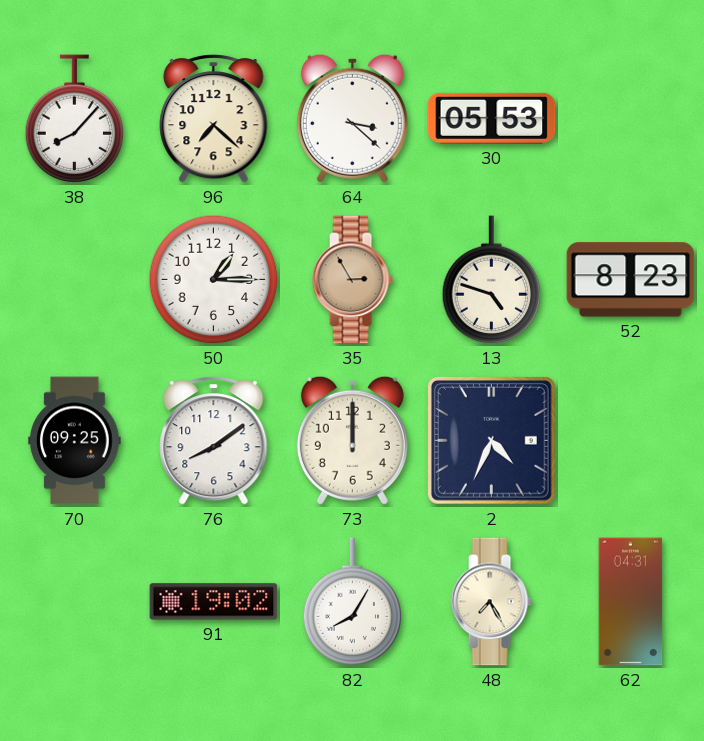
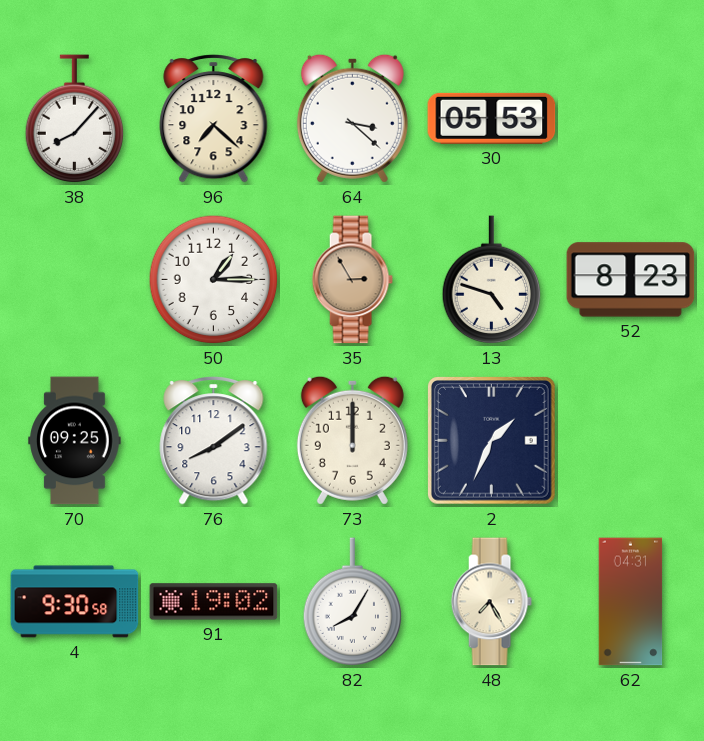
2: 4:34 -> 1:34
4: none -> 9:30
